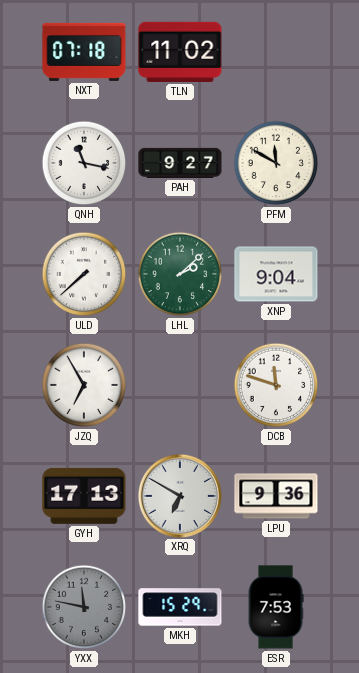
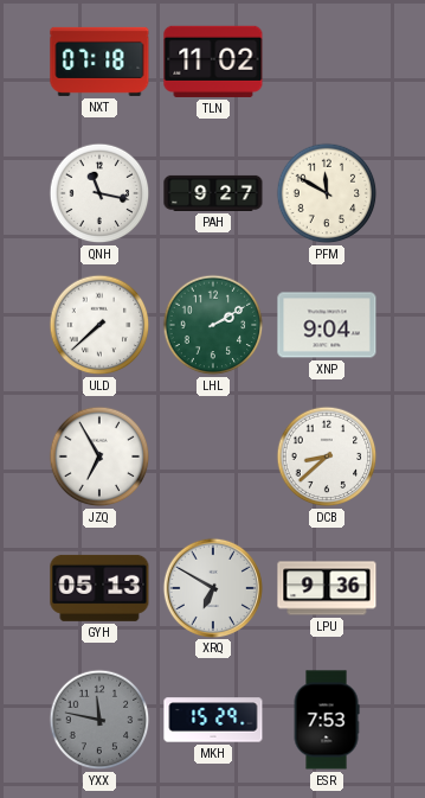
LHL: 2:08 -> 2:10
DCB: 11:48 -> 8:38
GYH: 17:13 -> 05:13
